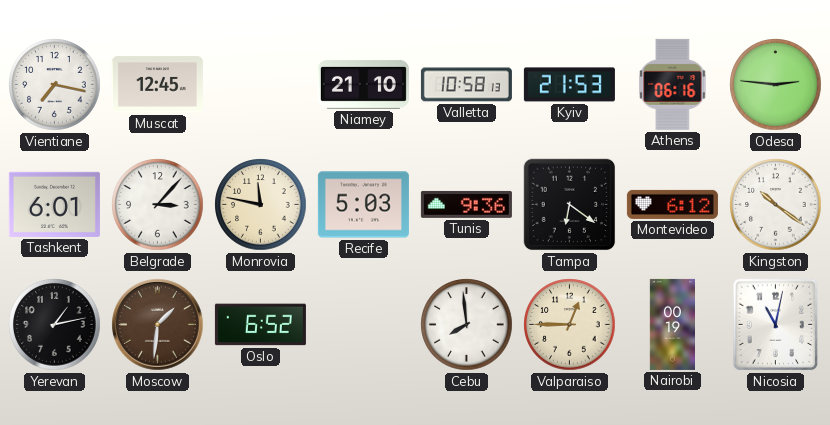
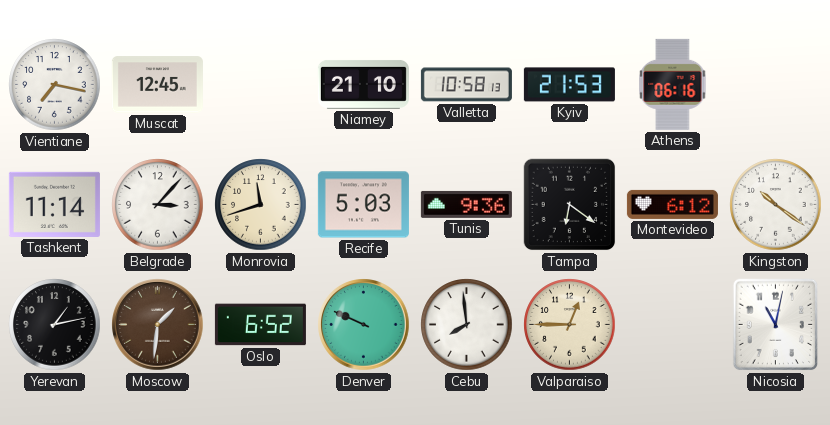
Odesa: 2:46 -> none
Tashkent: 6:01 -> 11:14
Monrovia: 11:47 -> 11:42
Denver: none -> 9:49
Nairobi: 00:19 -> none
